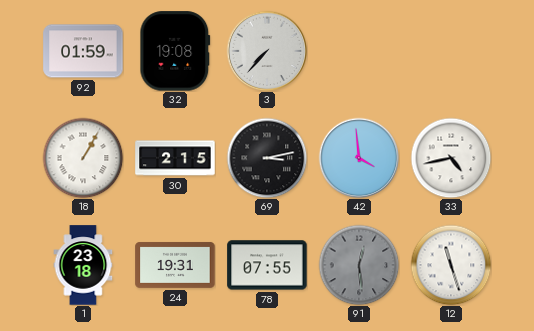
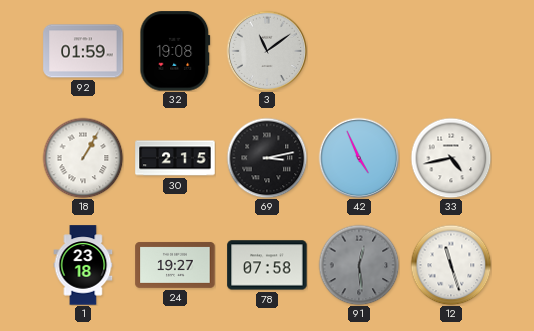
3: 7:37 -> 11:09
42: 3:59 -> 4:56
24: 19:31 -> 19:27
78: 07:55 -> 07:58
